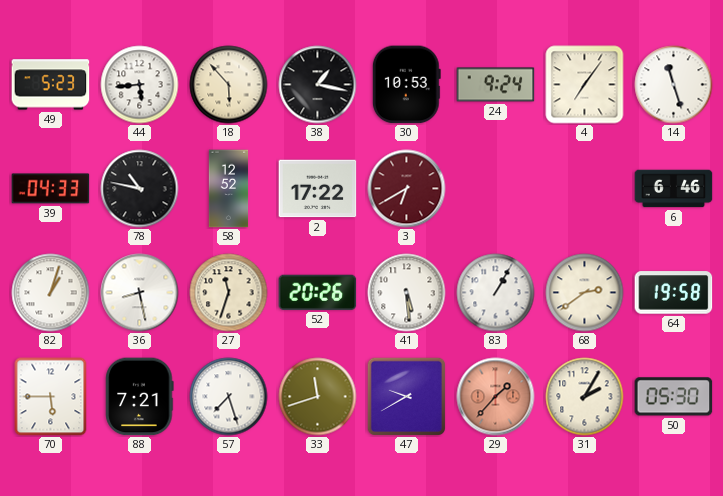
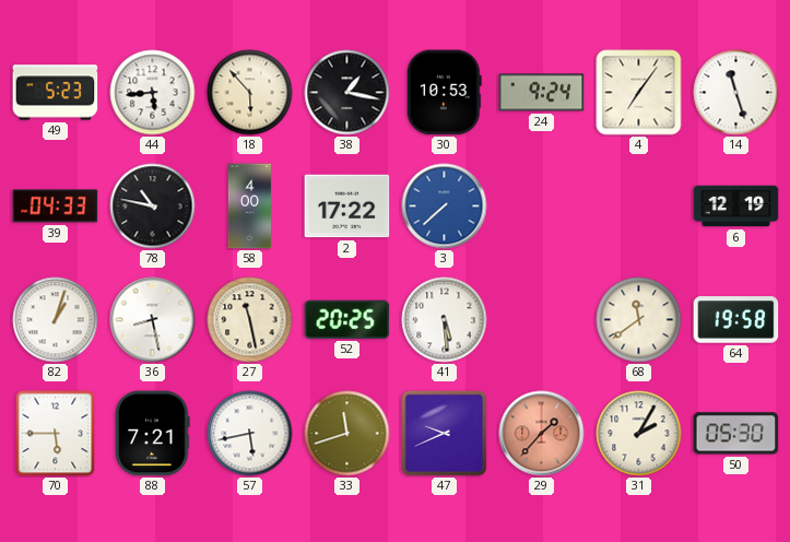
58: 12:52 -> 4:00
3: 6:40 -> 7:38
3 dial: burgundy -> blue
6: 6:46 -> 12:19
27: 11:33 -> 11:28
52: 20:26 -> 20:25
83: 1:05 -> none
68: 2:39 -> 11:39
57: 7:27 -> 5:43
47: 9:40 -> 9:41
